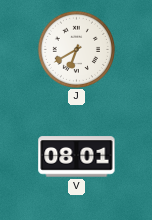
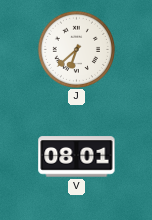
J: 6:40 -> 6:38
